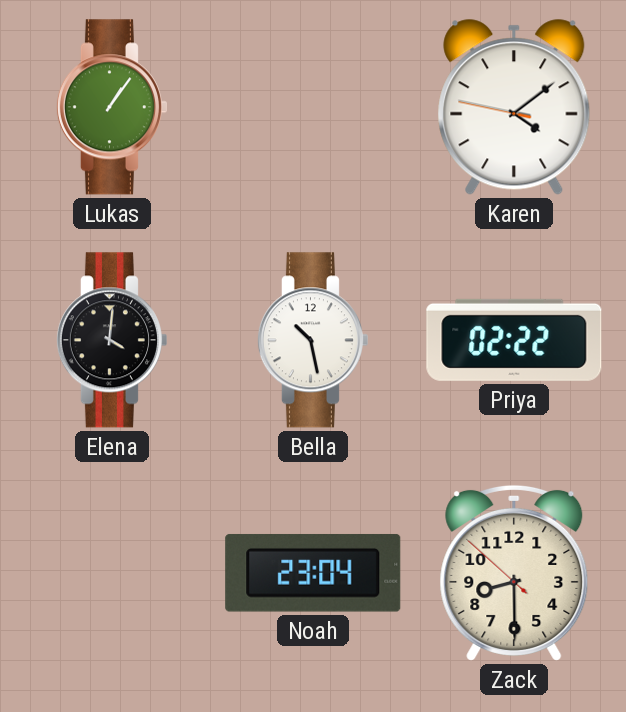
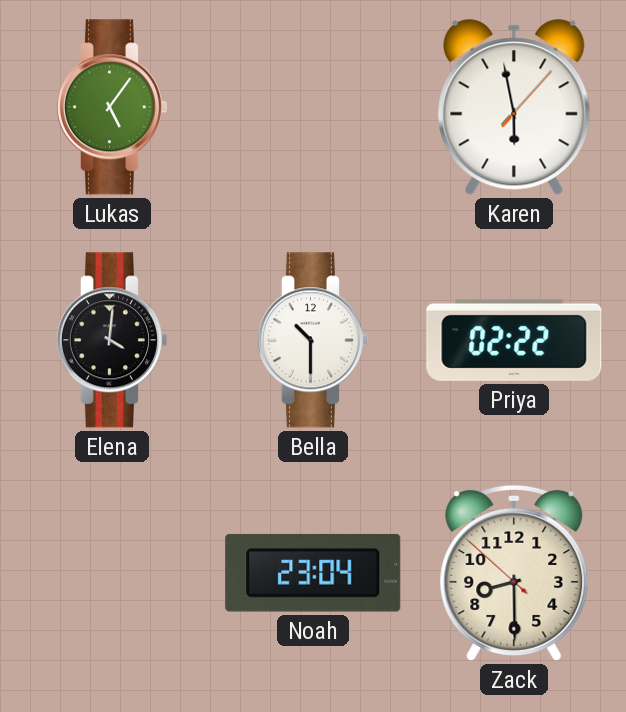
Lukas: 1:06 -> 5:06
Karen: 4:08 -> 5:58
Bella: 10:28 -> 10:30
